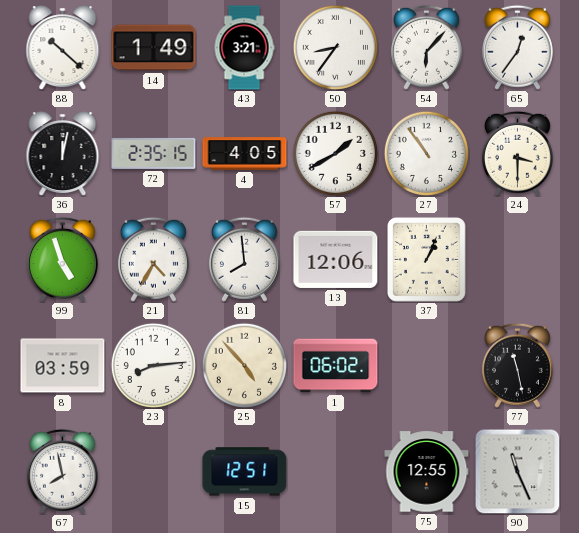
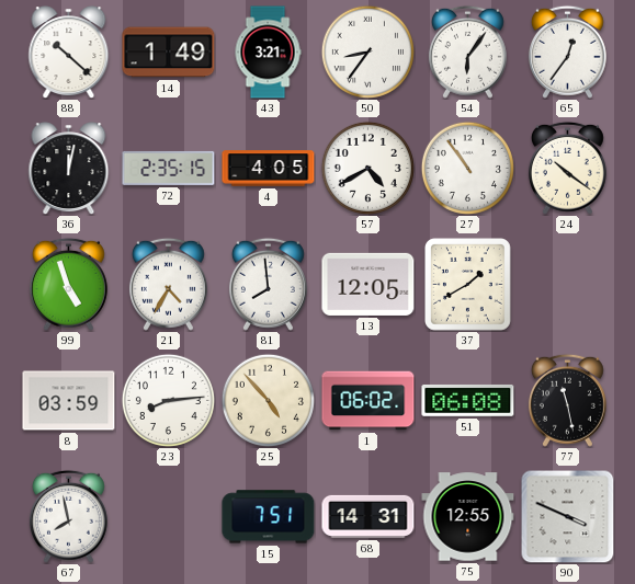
54: 6:07 -> 6:06
57: 1:40 -> 4:40
24: 3:30 -> 10:21
13: 12:06 -> 12:05
37: 1:04 -> 1:40
51: none -> 06:08
15: 12:51 -> 7:51
68: none -> 14:31
90: 11:26 -> 3:49
